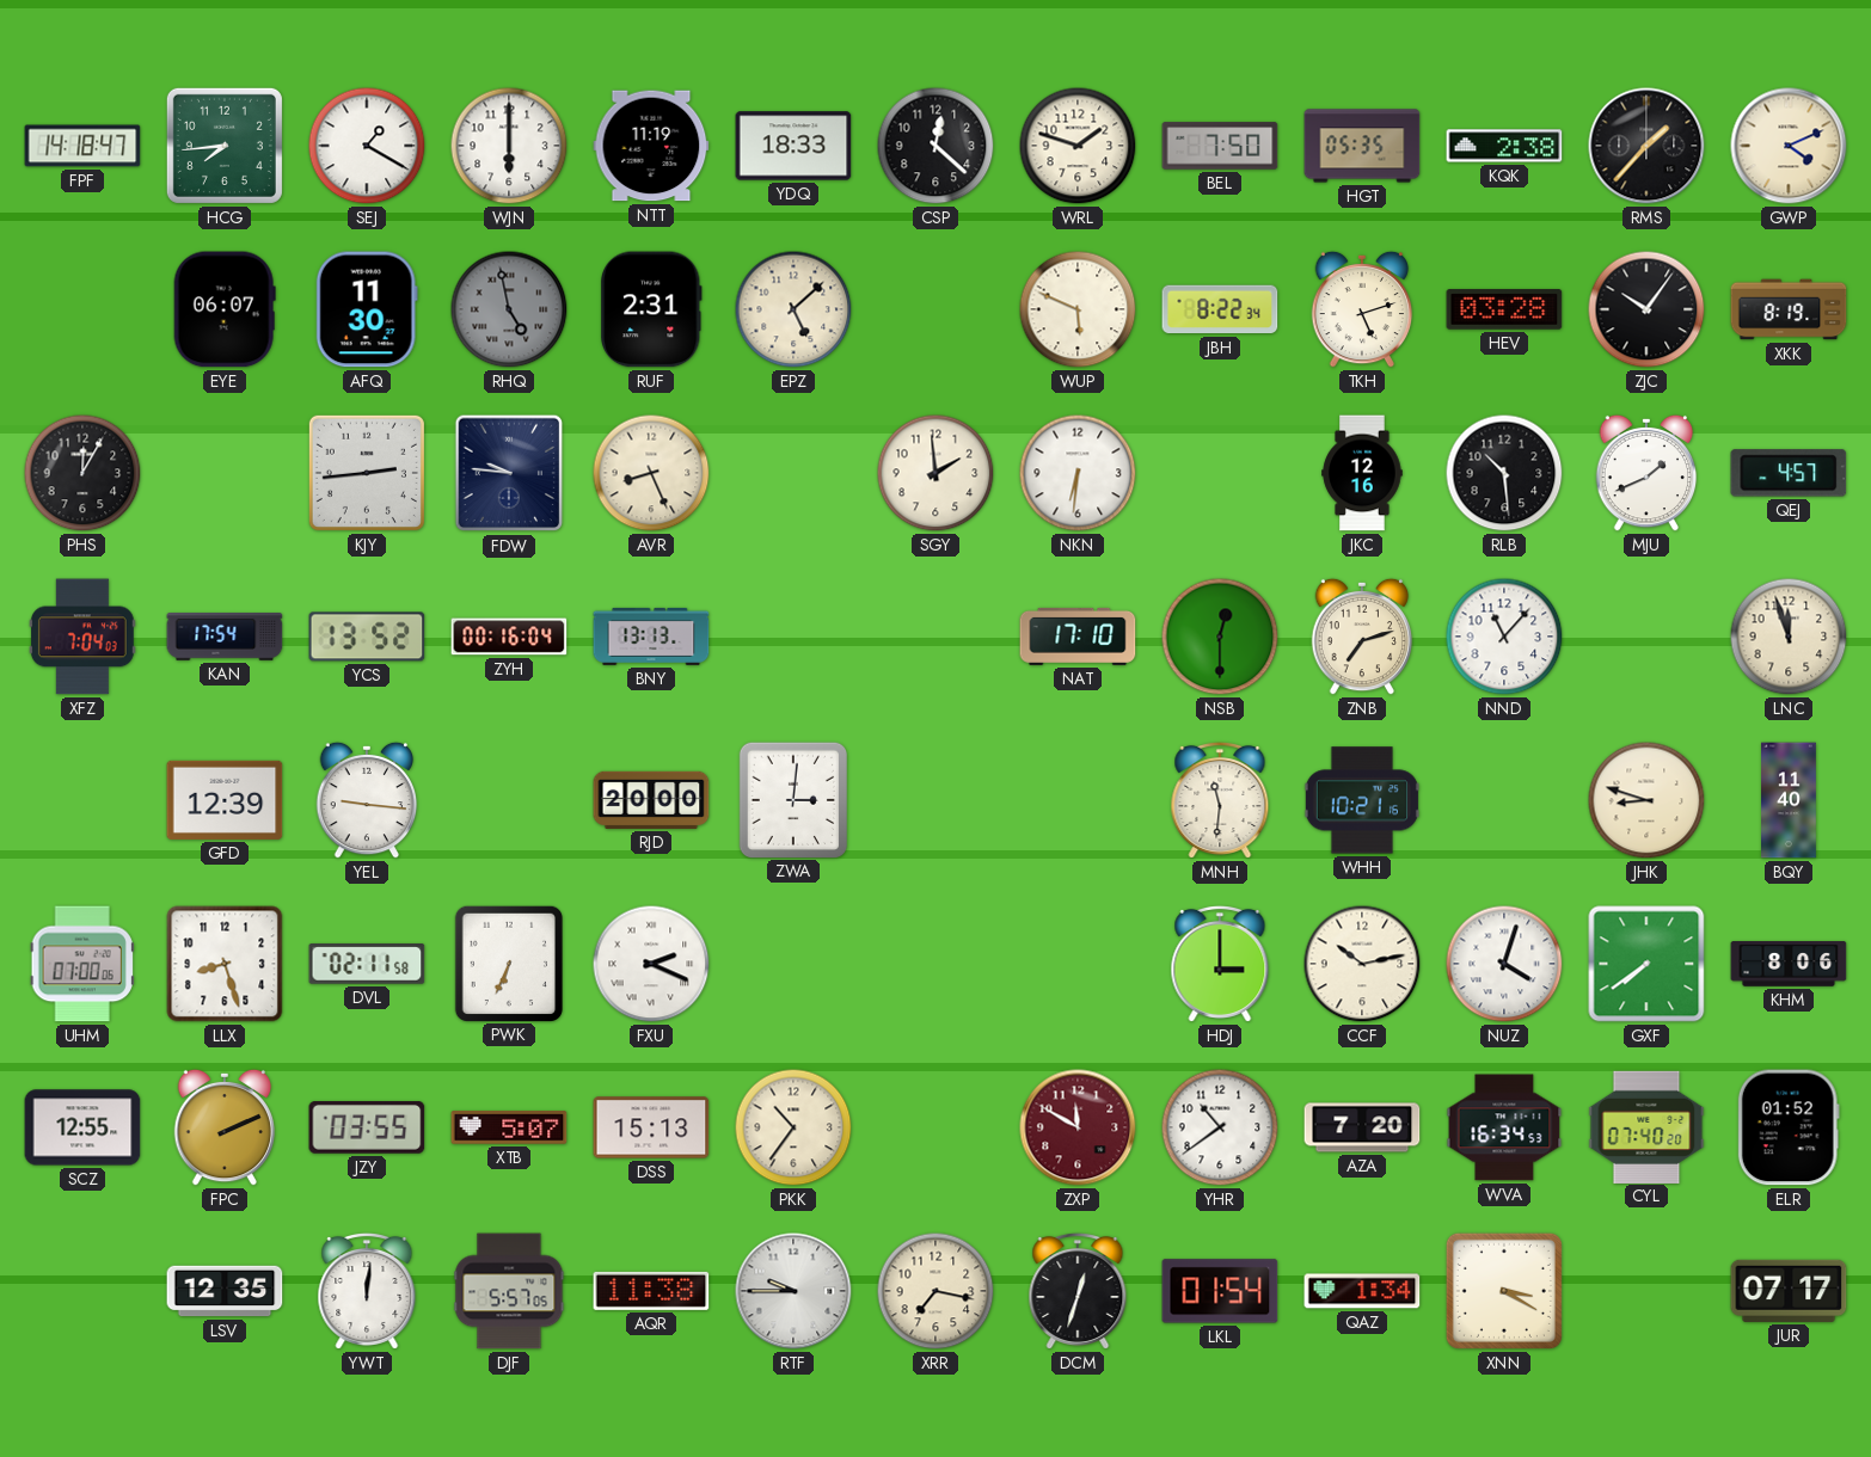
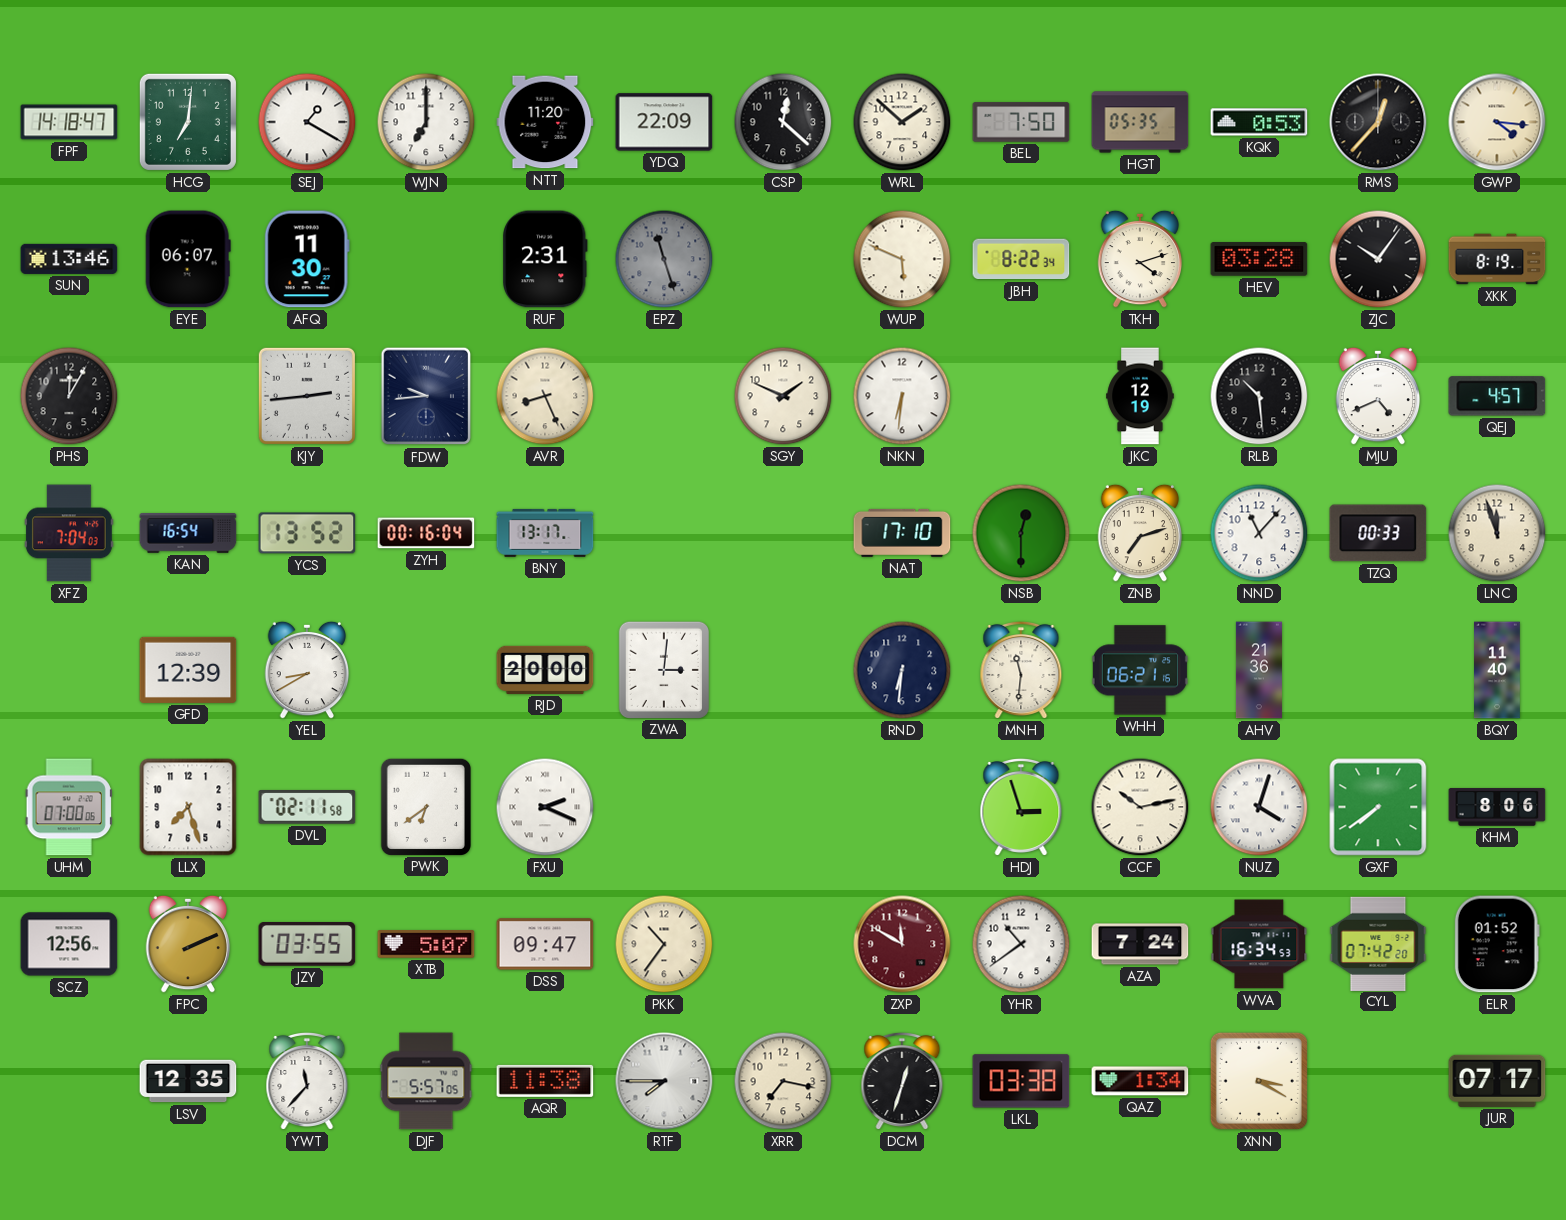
HCG: 7:44 -> 7:01
WJN: 6:00 -> 7:00
NTT: 11:19 -> 11:20
YDQ: 18:33 -> 22:09
WRL: 1:48 -> 1:52
KQK: 2:38 -> 0:53
RMS: 1:37 -> 12:37
GWP: 4:11 -> 4:16
SUN: none -> 13:46
RHQ: 4:58 -> none
EPZ: 5:08 -> 11:27
EPZ dial: cream -> grey
TKH: 5:12 -> 4:12
FDW: 9:46 -> 9:44
SGY: 1:59 -> 1:49
JKC: 12:16 -> 12:19
MJU: 1:41 -> 4:41
KAN: 17:54 -> 16:54
BNY: 13:13 -> 13:17
TZQ: none -> 00:33
YEL: 9:16 -> 8:40
RND: none -> 6:31
WHH: 10:21 -> 06:21
AHV: none -> 21:36
JHK: 8:48 -> none
LLX: 8:27 -> 7:27
PWK: 6:34 -> 6:39
HDJ: 3:00 -> 2:57
SCZ: 12:55 -> 12:56
DSS: 15:13 -> 09:47
AZA: 7:20 -> 7:24
CYL: 07:40 -> 07:42
YWT: 12:01 -> 11:37
RTF: 9:45 -> 7:45
LKL: 01:54 -> 03:38
